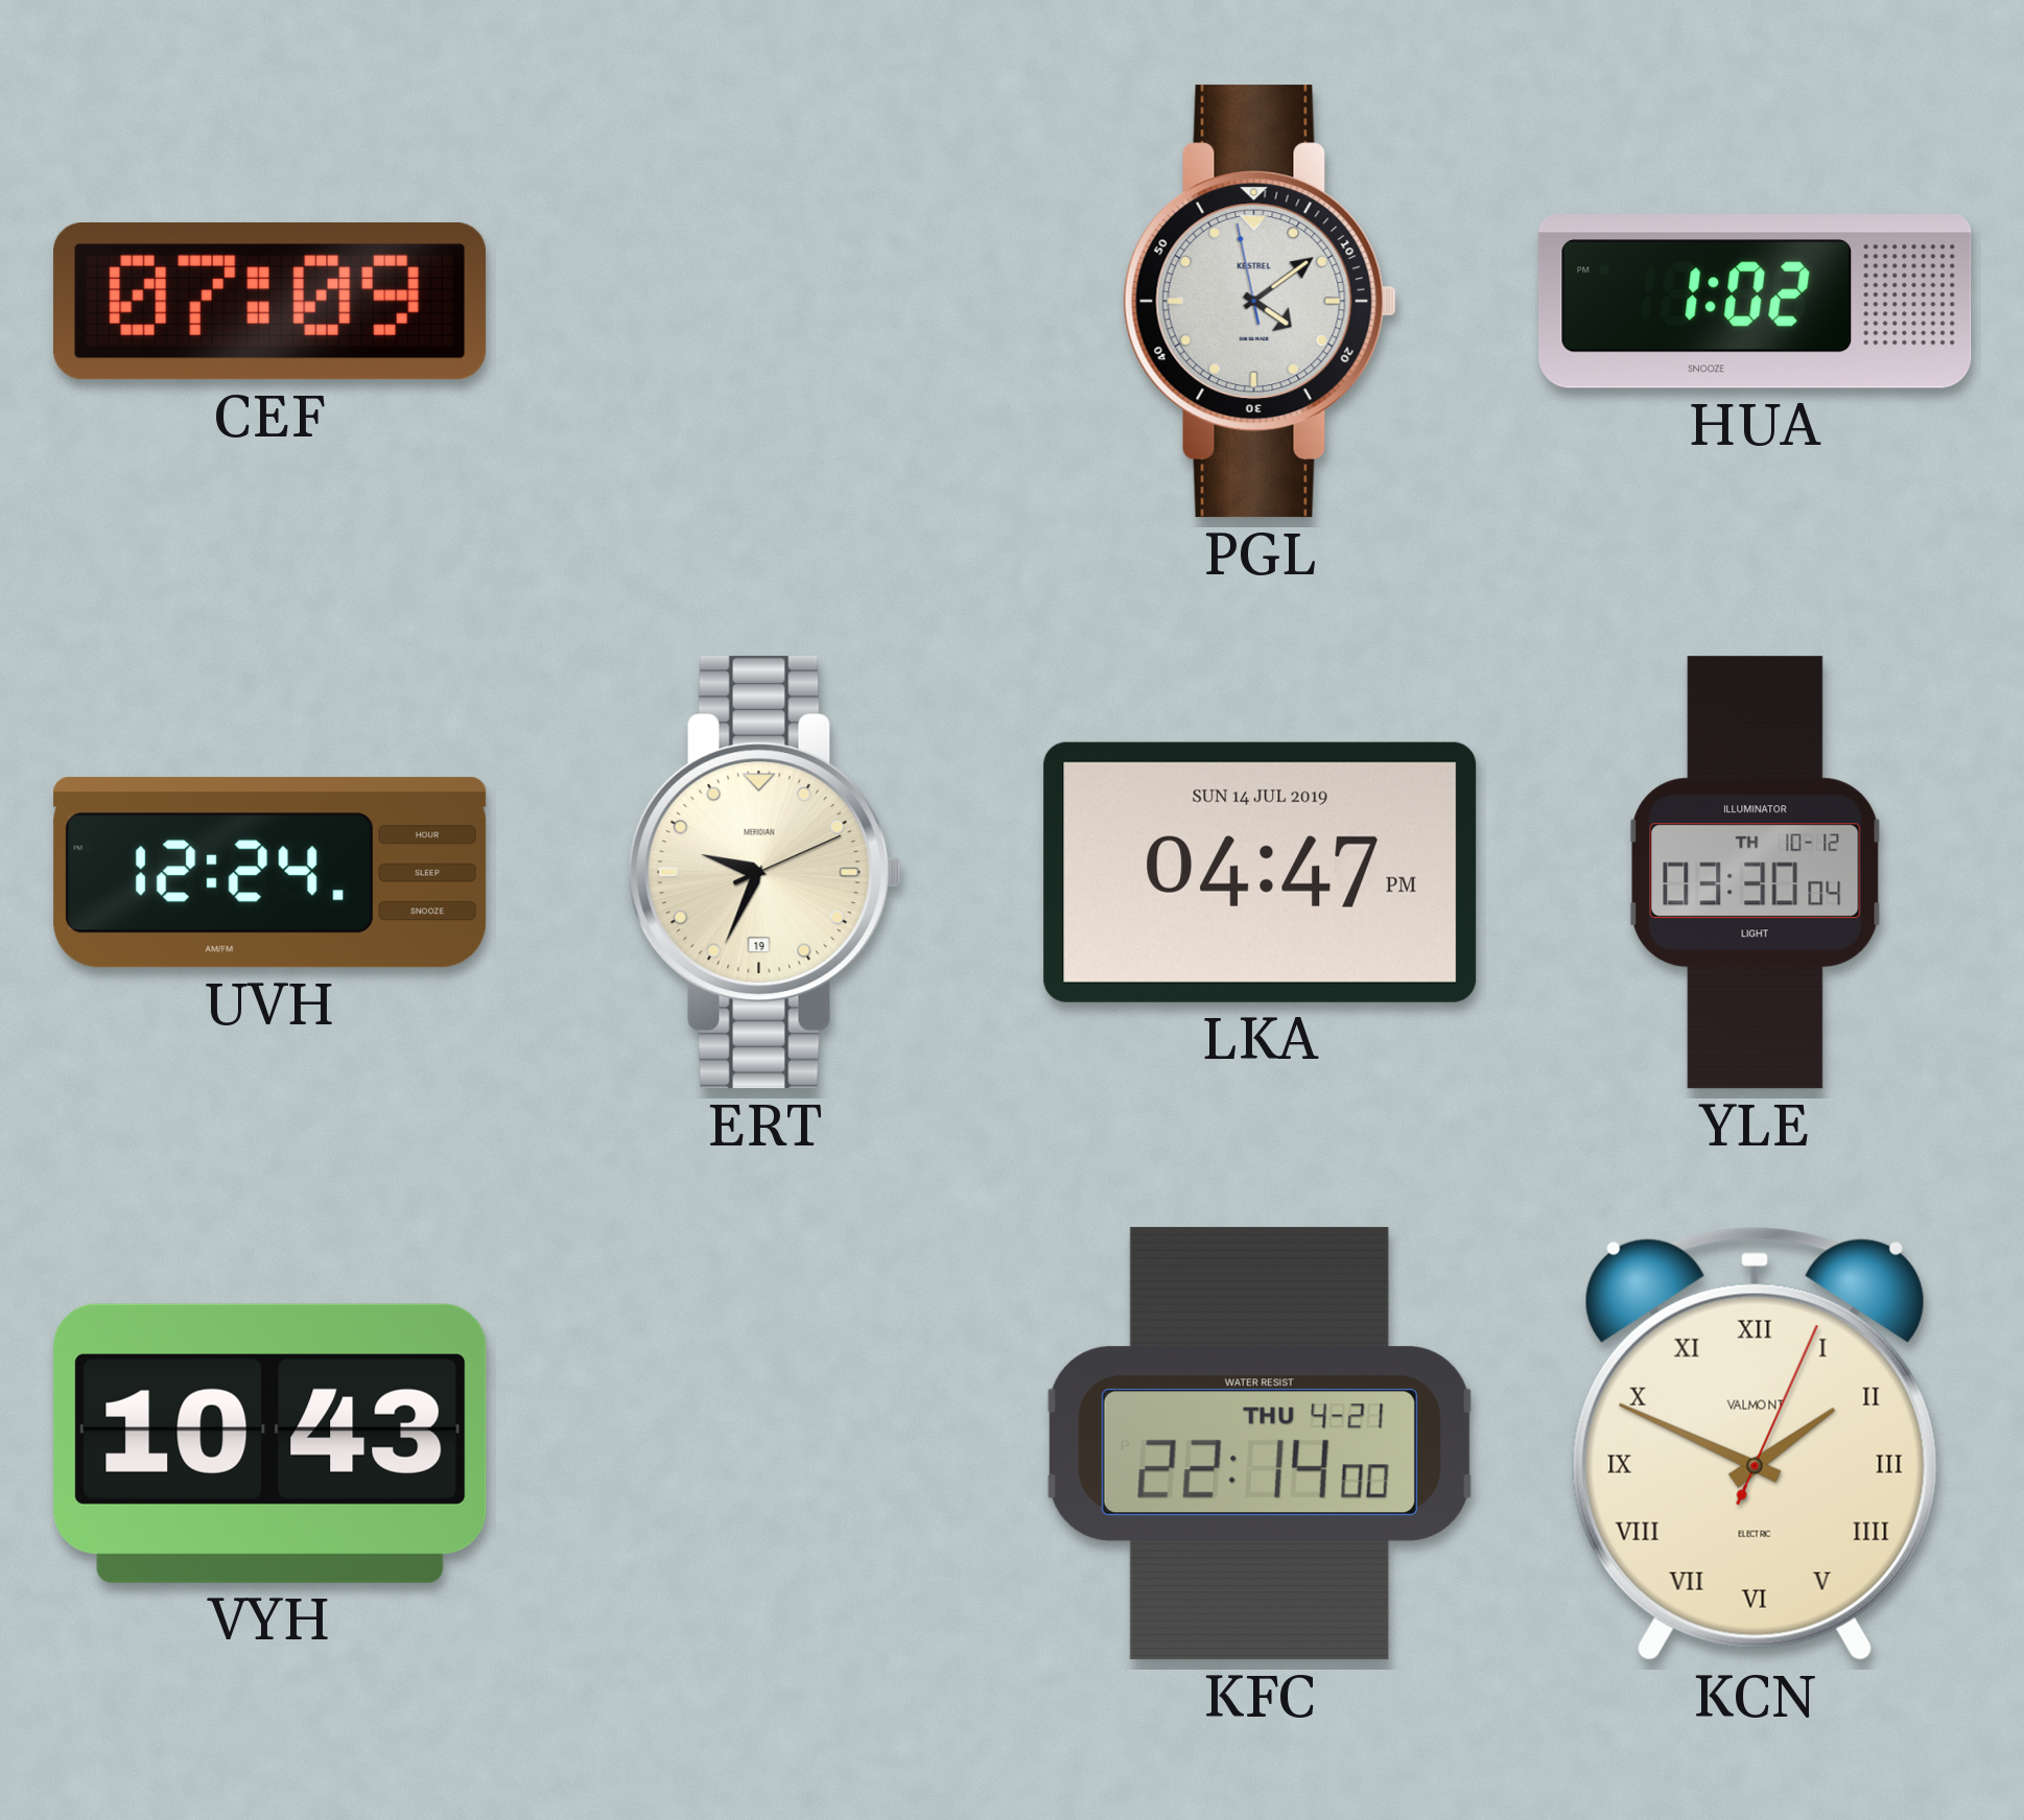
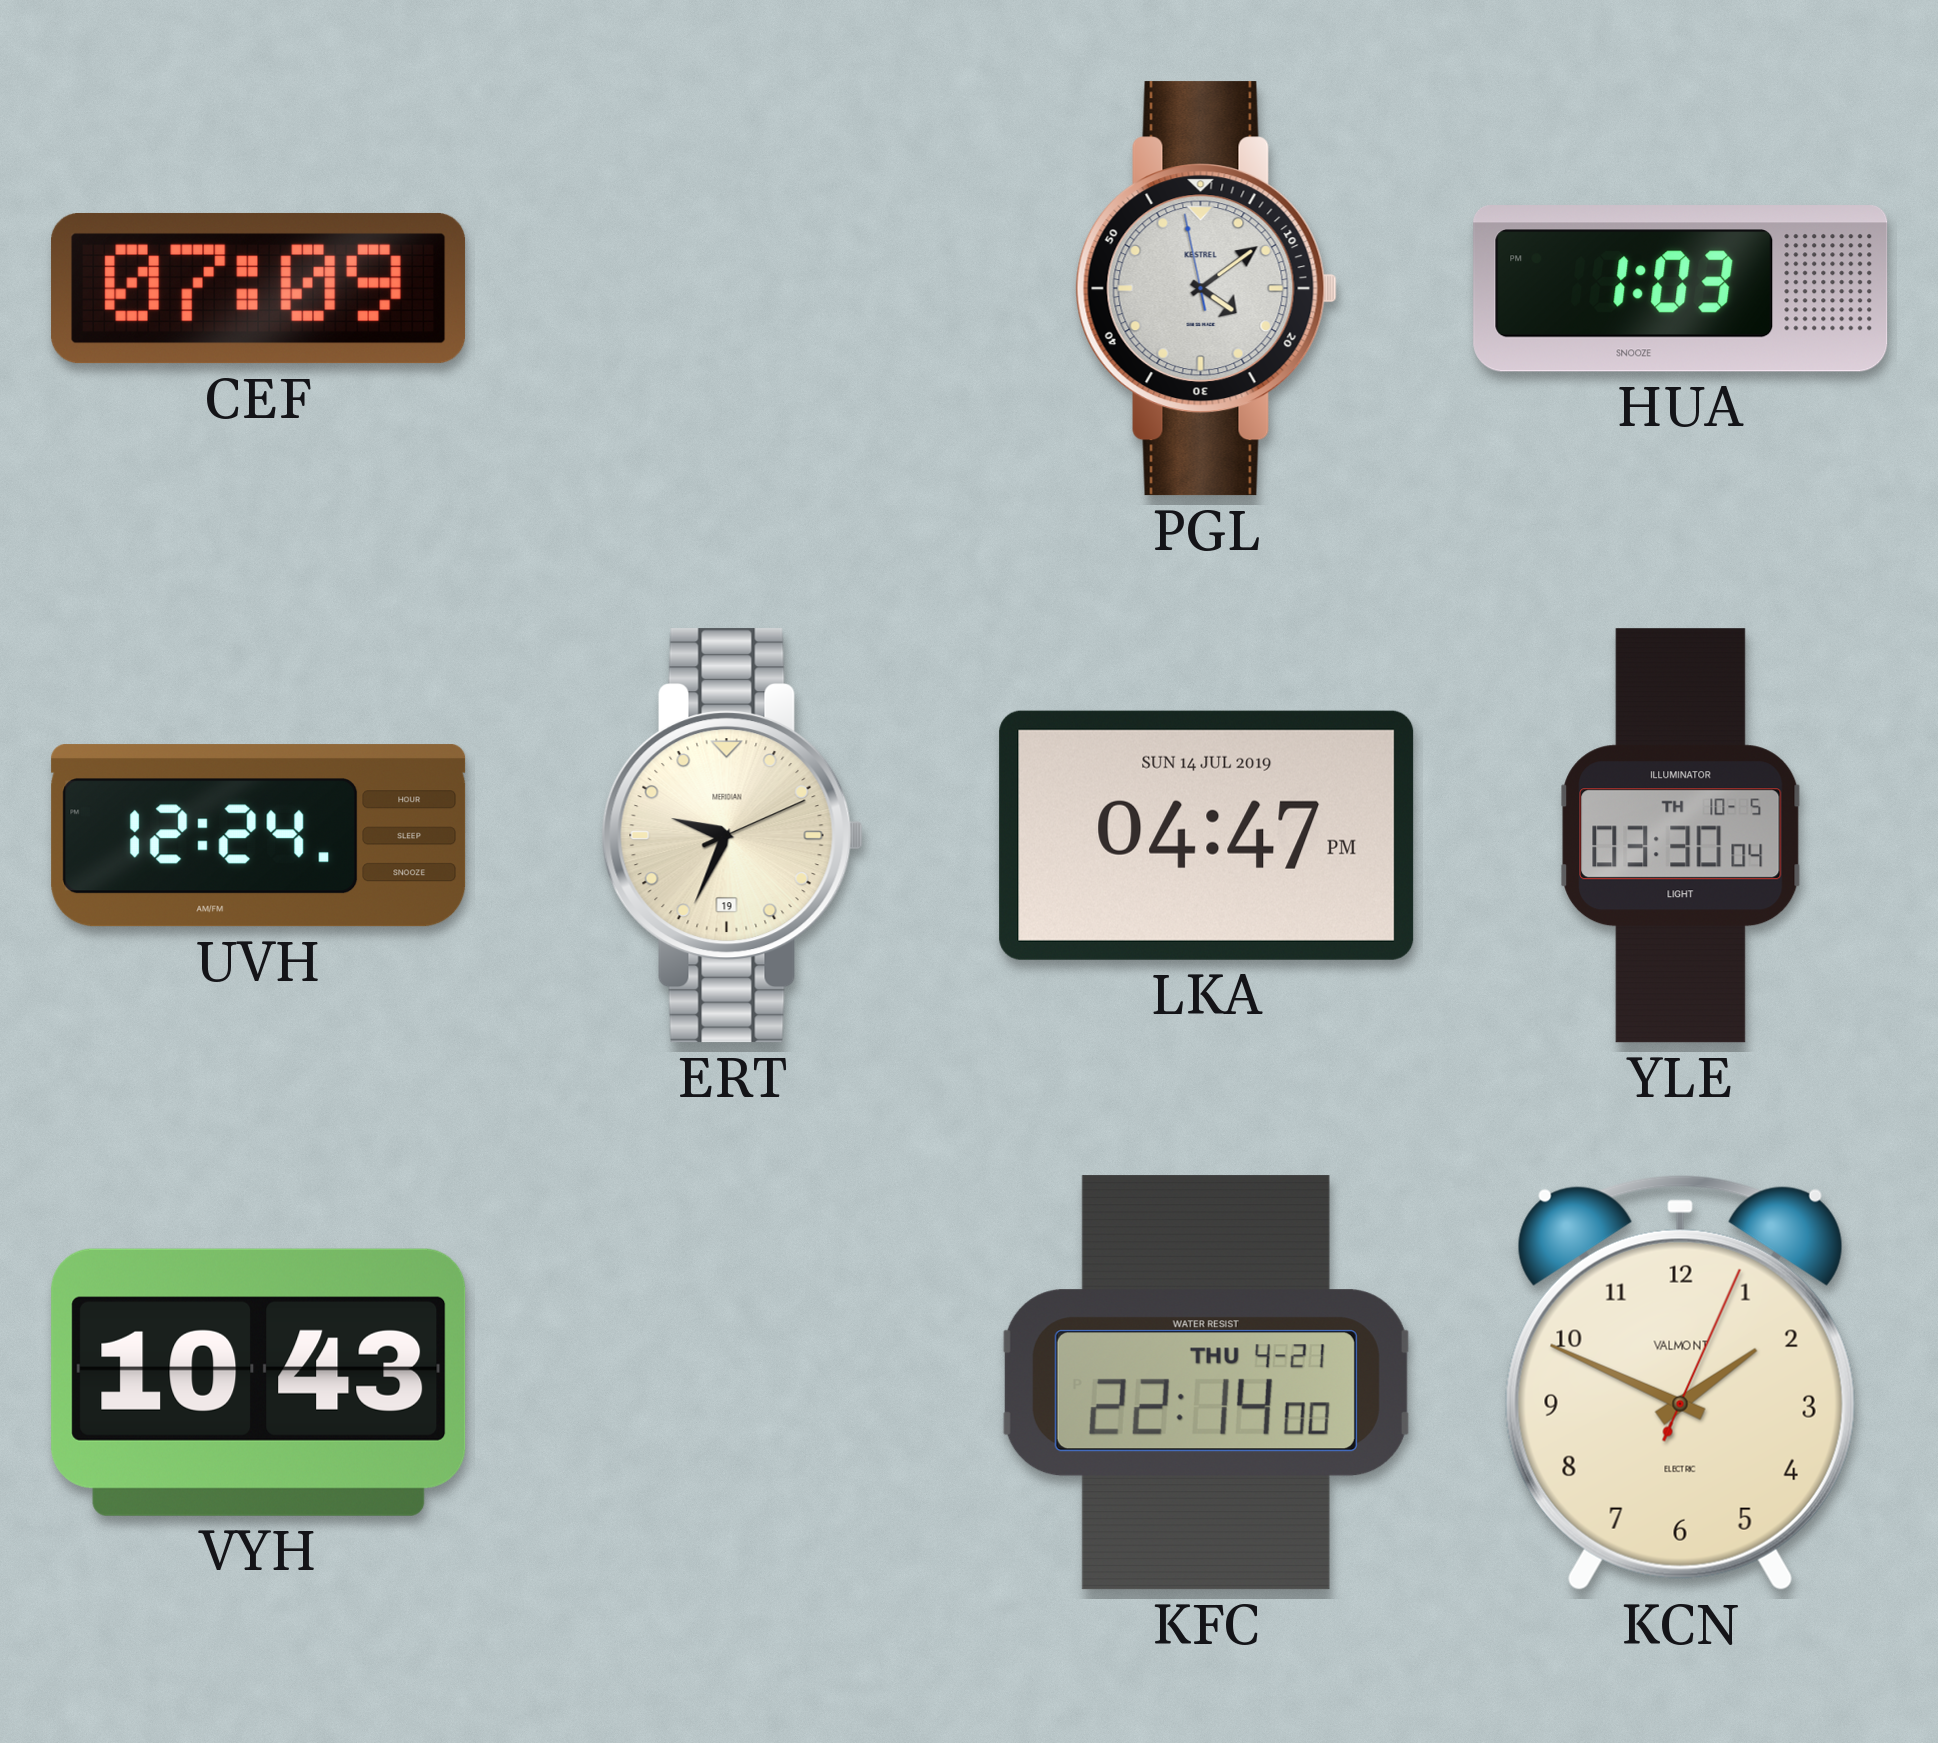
HUA: 1:02 -> 1:03
YLE date: TH 10-12 -> TH 10-5
KCN numerals: Roman -> Arabic
